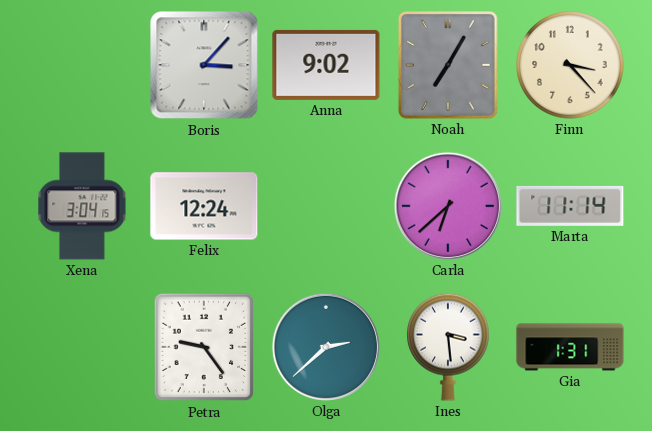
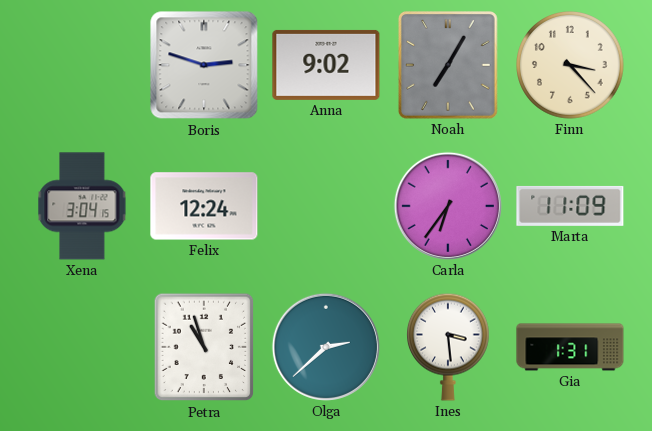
Boris: 3:07 -> 2:48
Carla: 6:38 -> 6:36
Marta: 11:14 -> 11:09
Petra: 9:24 -> 10:57
